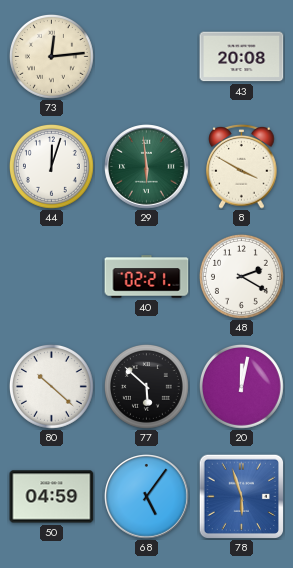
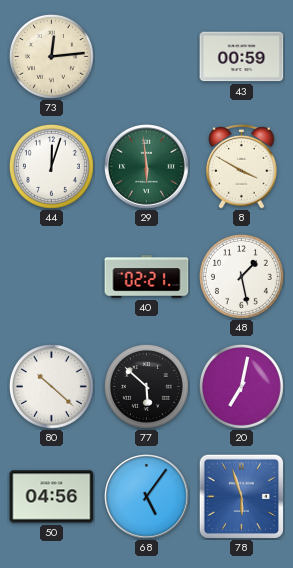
43: 20:08 -> 00:59
48: 2:20 -> 1:28
20: 12:02 -> 7:02
50: 04:59 -> 04:56
